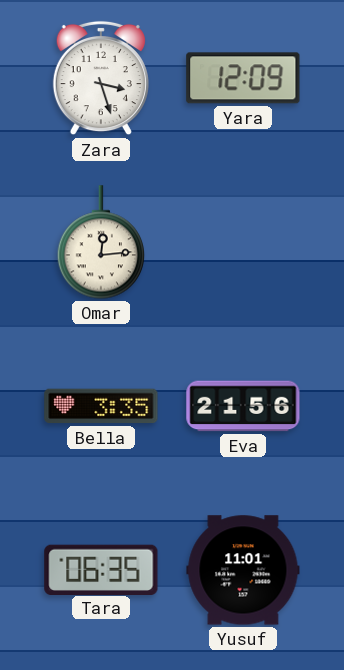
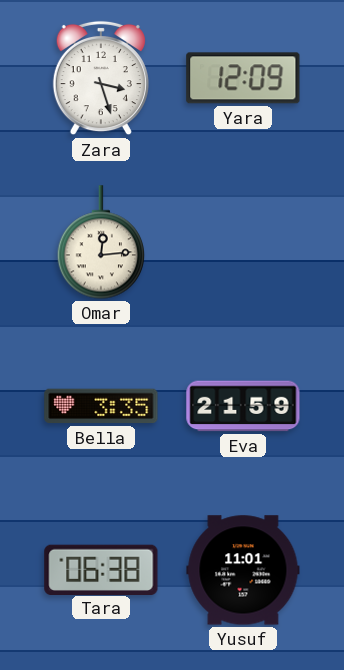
Eva: 21:56 -> 21:59
Tara: 06:35 -> 06:38
